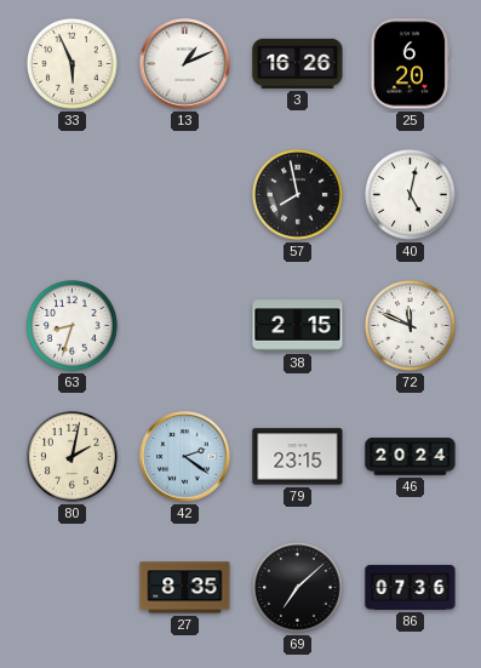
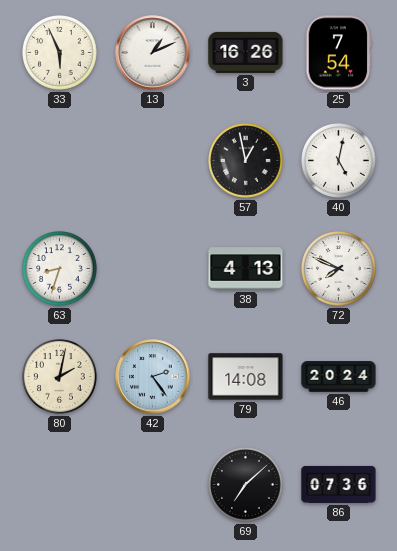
25: 6:20 -> 7:54
57: 7:58 -> 12:58
38: 2:15 -> 4:13
72: 11:49 -> 7:49
42: 2:21 -> 2:24
79: 23:15 -> 14:08
27: 8:35 -> none
